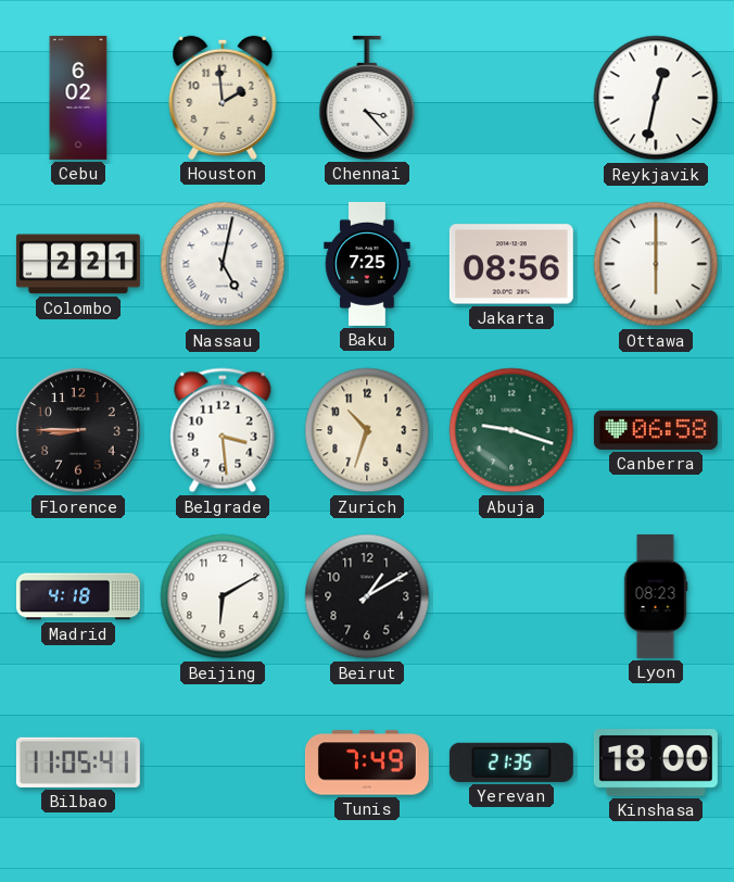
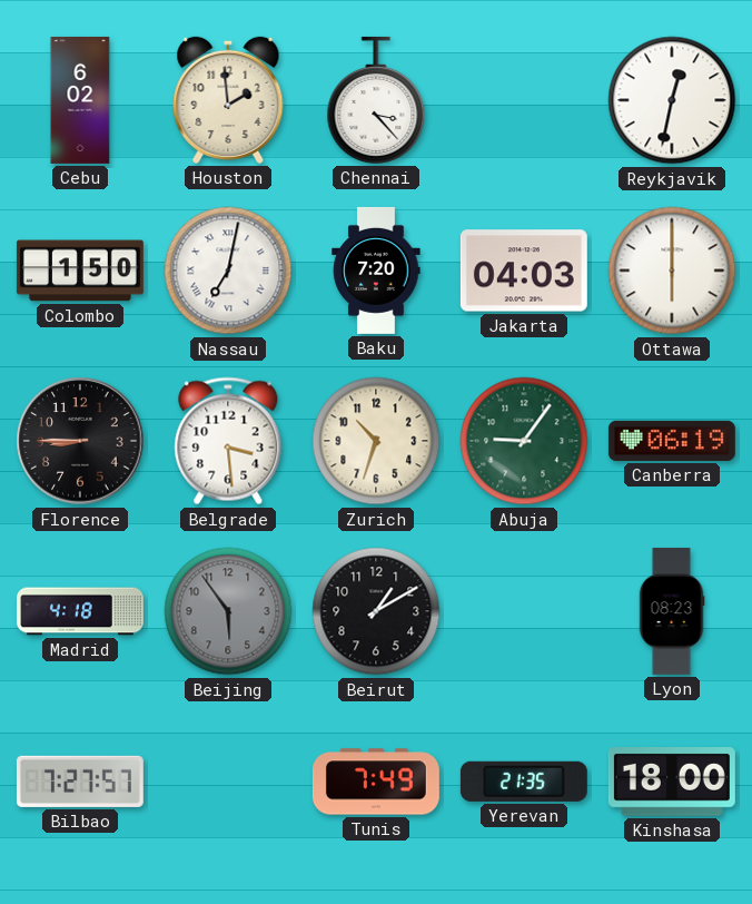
Colombo: 2:21 -> 1:50
Nassau: 5:02 -> 7:02
Baku: 7:25 -> 7:20
Jakarta: 08:56 -> 04:03
Abuja: 9:18 -> 9:06
Canberra: 06:58 -> 06:19
Beijing: 6:10 -> 5:54
Beijing dial: white -> grey
Bilbao: 11:05 -> 7:27
